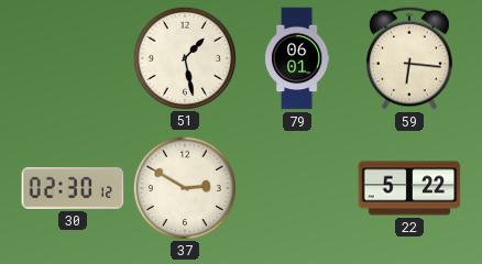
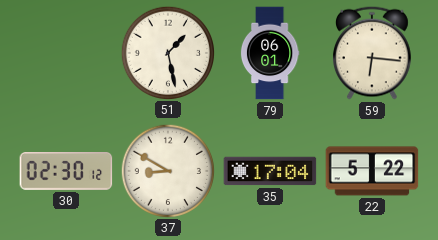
37: 2:50 -> 8:50
35: none -> 17:04
